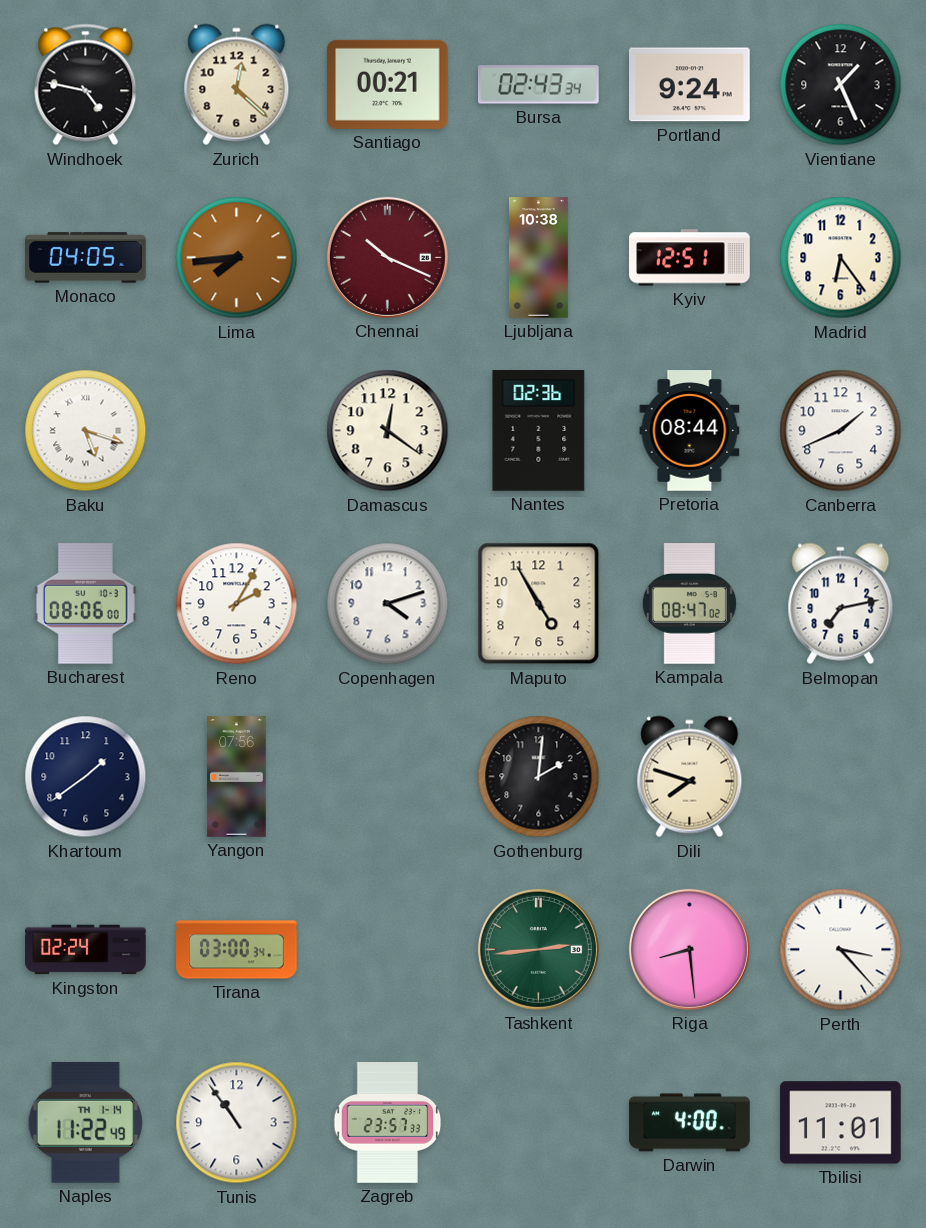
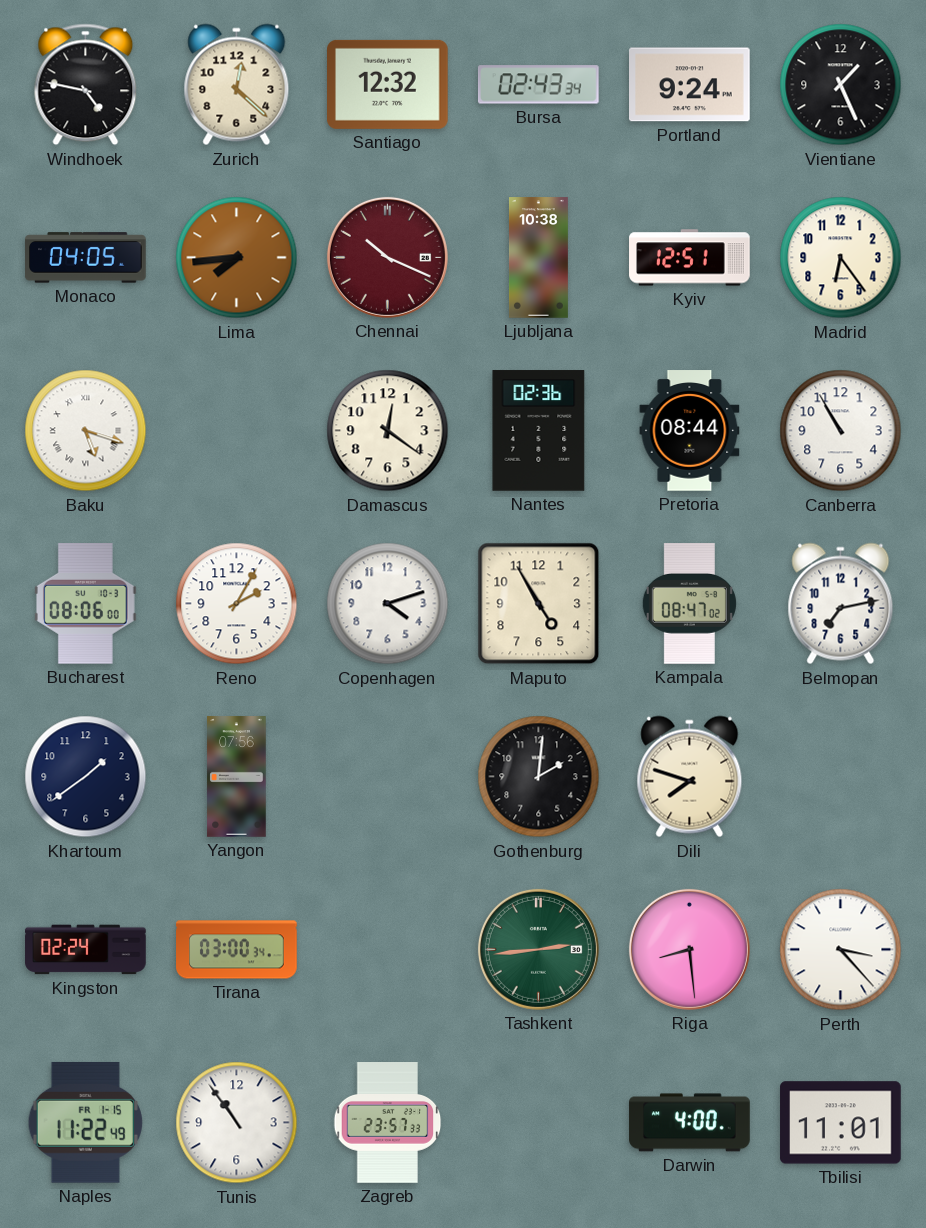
Santiago: 00:21 -> 12:32
Canberra: 1:41 -> 10:55
Naples date: TH 1-14 -> FR 1-15
